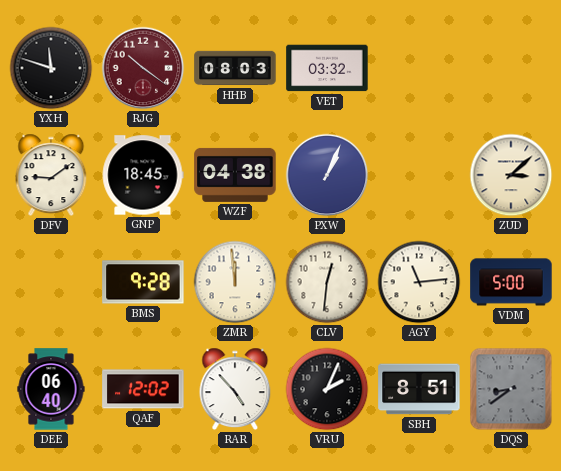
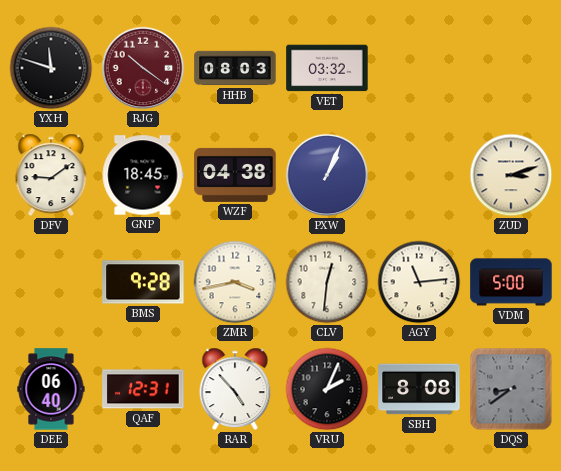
ZUD: 3:08 -> 3:12
ZMR: 11:59 -> 3:43
QAF: 12:02 -> 12:31
SBH: 8:51 -> 8:08
